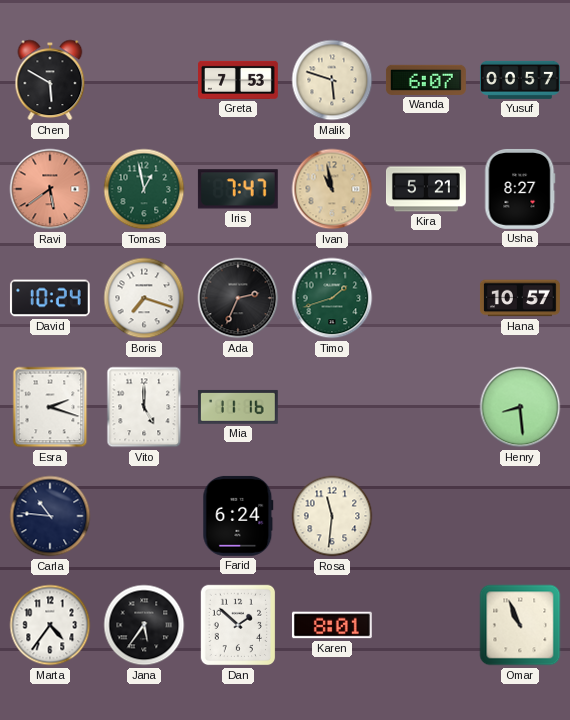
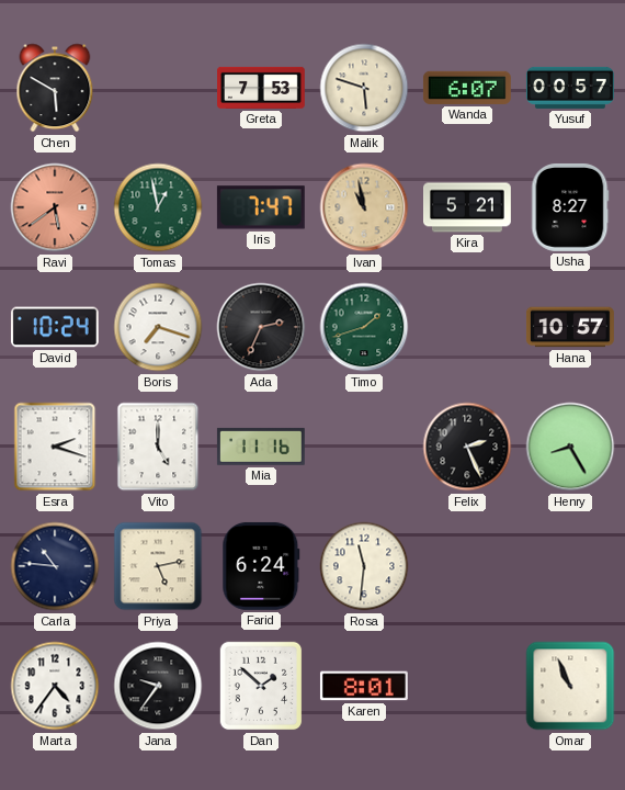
Felix: none -> 2:26
Henry: 8:29 -> 8:25
Priya: none -> 5:13
Jana: 5:36 -> 9:36
